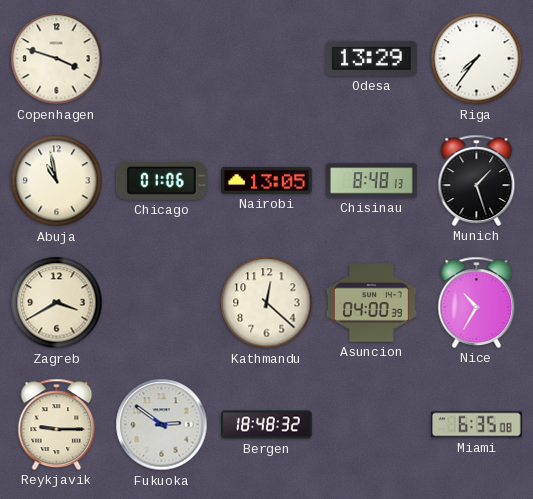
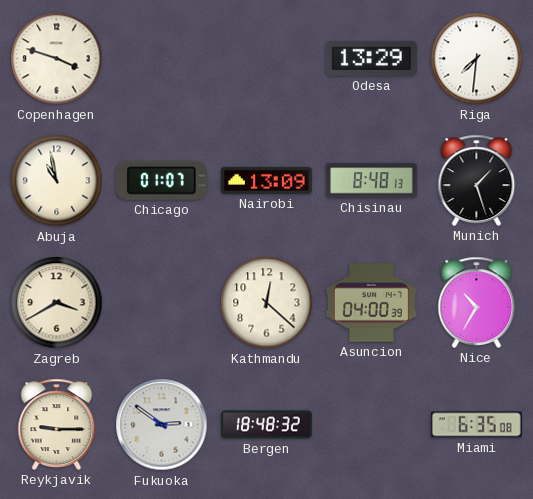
Riga: 7:36 -> 7:31
Chicago: 01:06 -> 01:07
Nairobi: 13:05 -> 13:09
